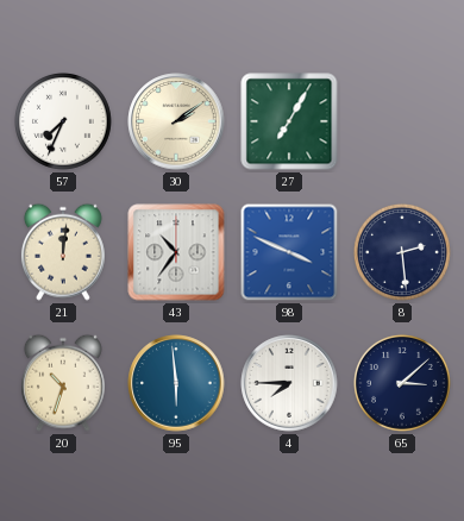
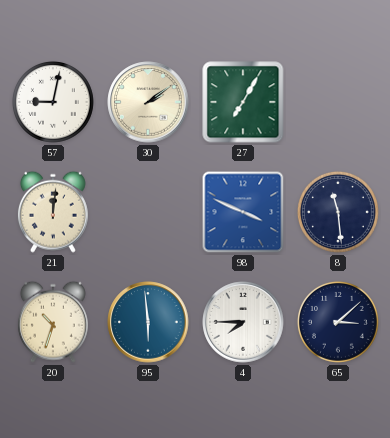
57: 7:34 -> 9:02
43: 10:36 -> none
8: 2:29 -> 11:29
